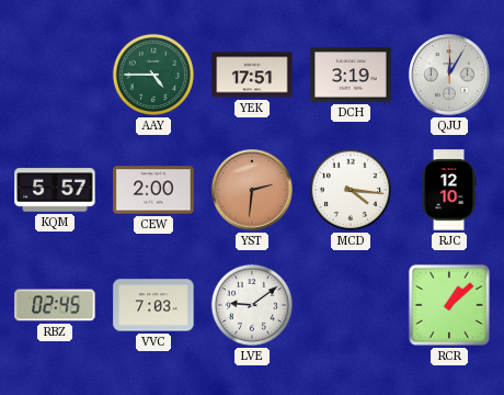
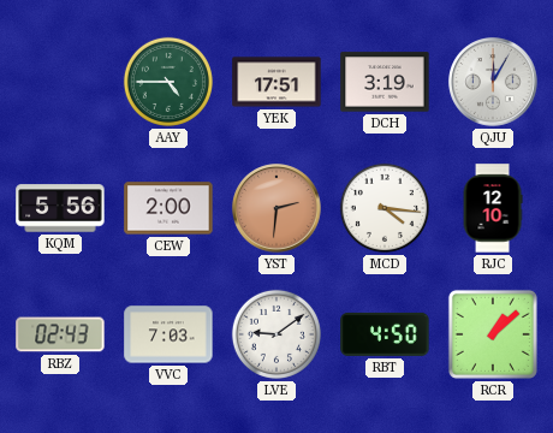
KQM: 5:57 -> 5:56
RBZ: 02:45 -> 02:43
RBT: none -> 4:50
